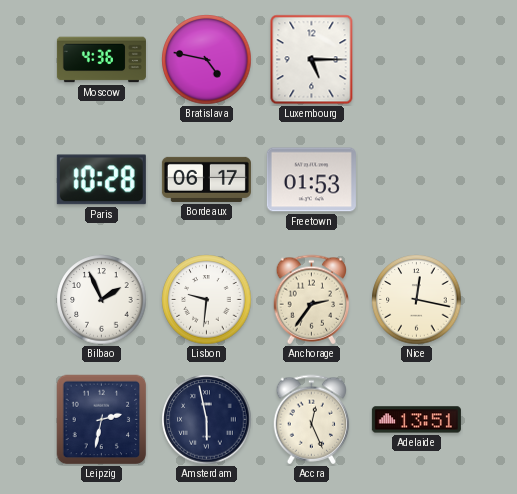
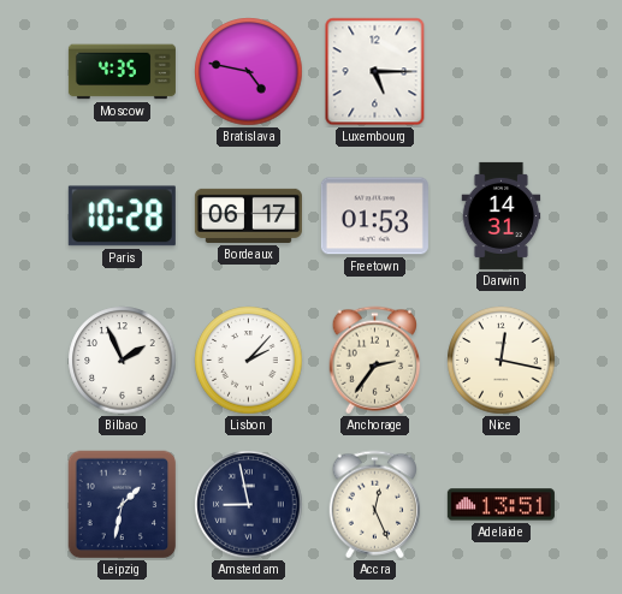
Moscow: 4:36 -> 4:35
Darwin: none -> 14:31
Lisbon: 9:31 -> 2:07
Leipzig: 2:32 -> 1:32
Amsterdam: 5:58 -> 8:58
